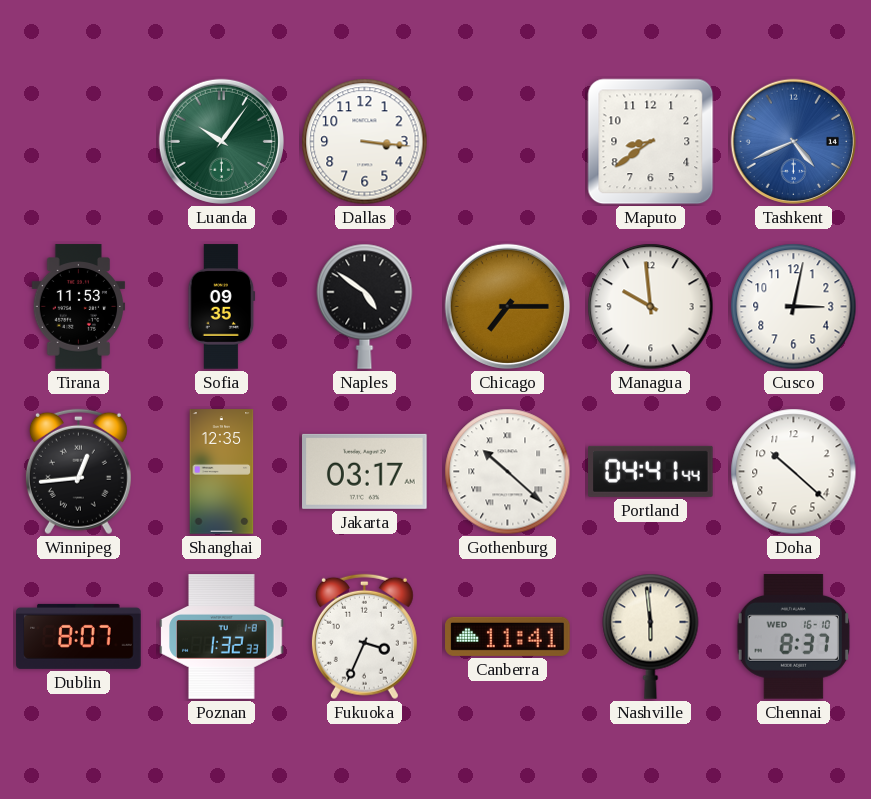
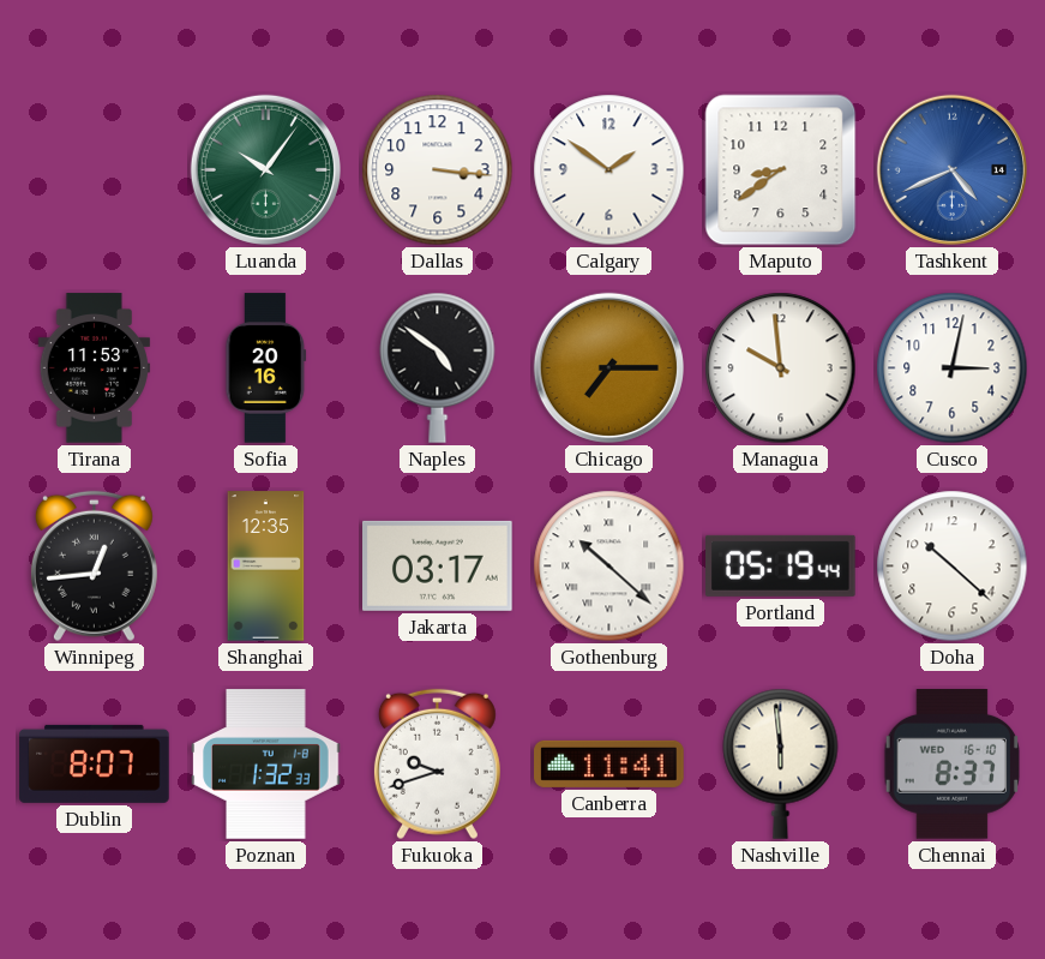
Calgary: none -> 1:51
Sofia: 09:35 -> 20:16
Portland: 04:41 -> 05:19
Fukuoka: 3:34 -> 9:42
